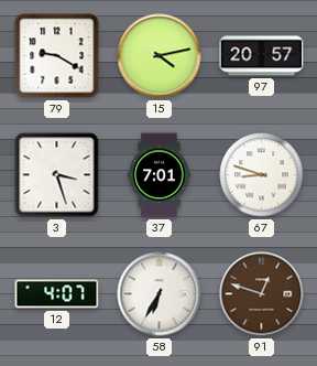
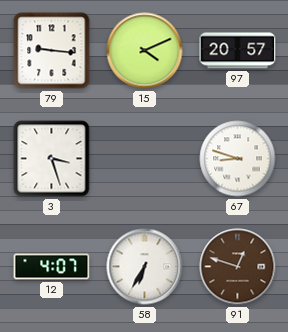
79: 9:20 -> 9:16
15: 4:13 -> 4:11
37: 7:01 -> none
